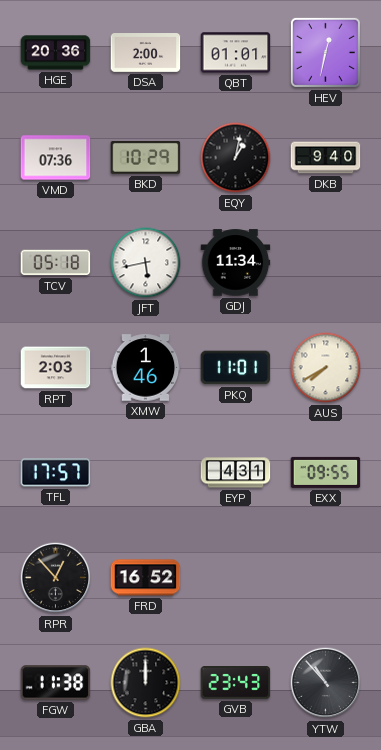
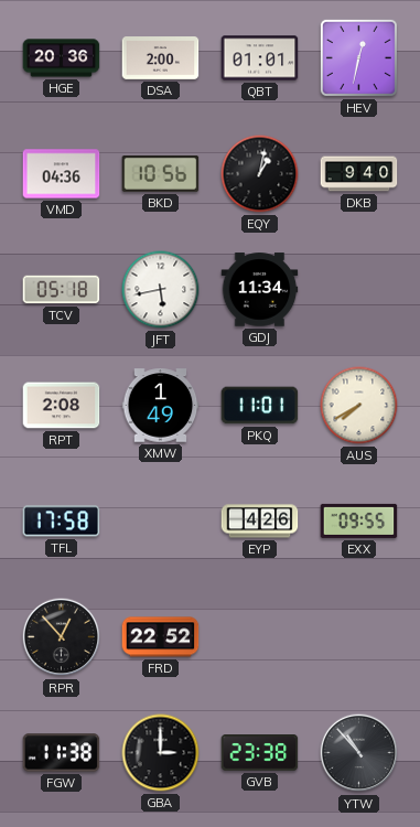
VMD: 07:36 -> 04:36
BKD: 10:29 -> 10:56
RPT: 2:03 -> 2:08
XMW: 1:46 -> 1:49
TFL: 17:57 -> 17:58
EYP: 4:31 -> 4:26
FRD: 16:52 -> 22:52
GBA: 12:00 -> 3:00
GVB: 23:43 -> 23:38
